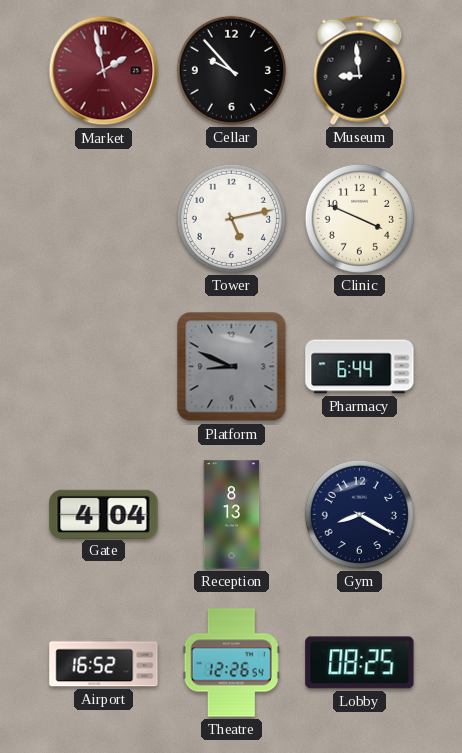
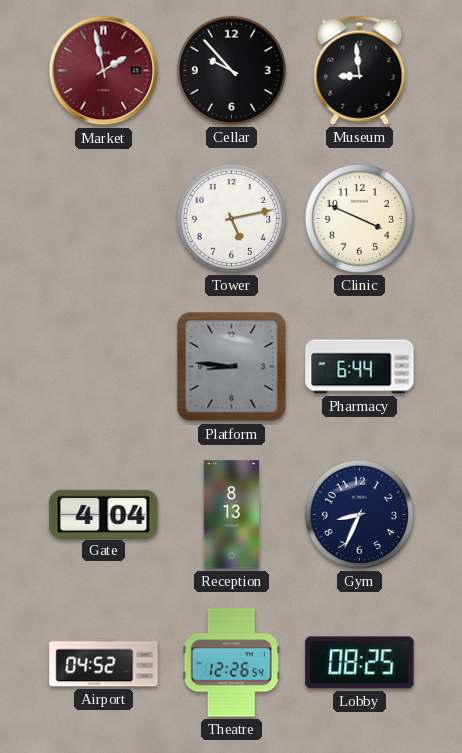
Platform: 8:49 -> 8:46
Gym: 8:20 -> 8:34
Airport: 16:52 -> 04:52
